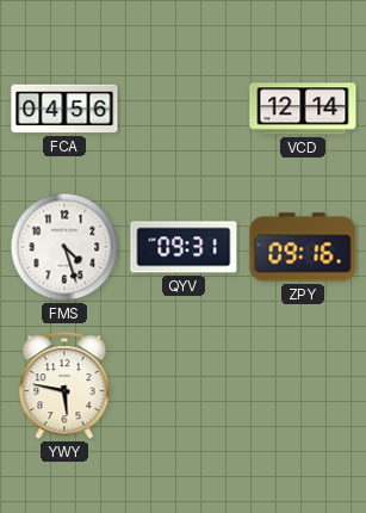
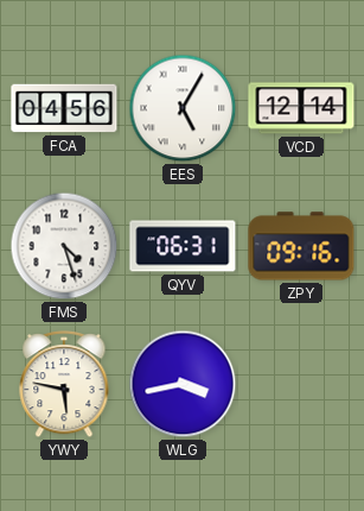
EES: none -> 5:05
QYV: 09:31 -> 06:31
WLG: none -> 3:43
